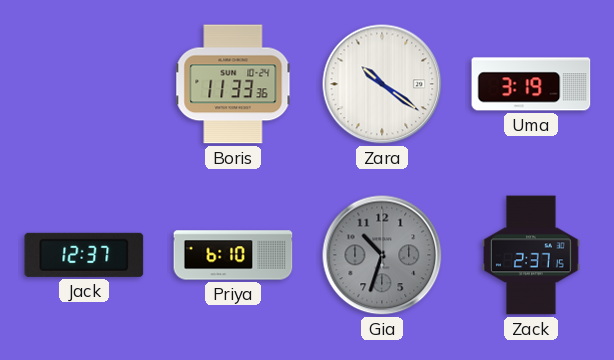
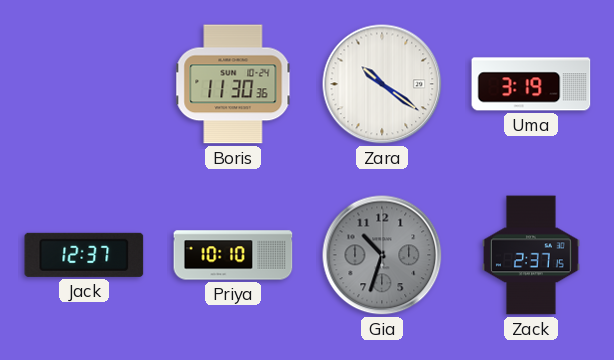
Boris: 11:33 -> 11:30
Priya: 6:10 -> 10:10
